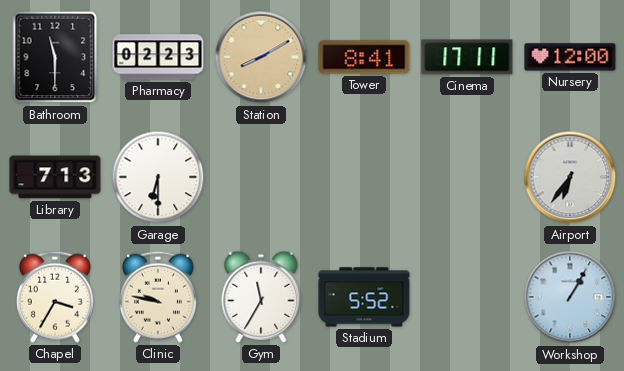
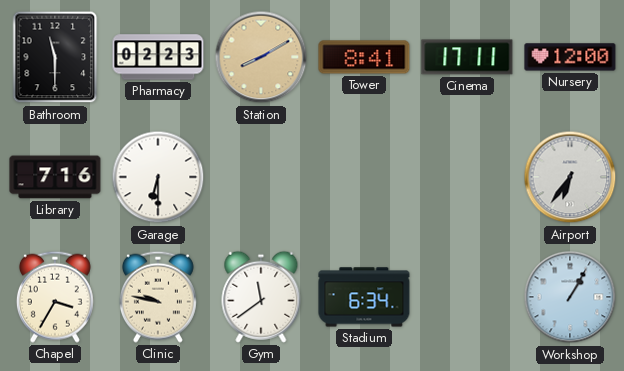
Library: 7:13 -> 7:16
Gym: 11:35 -> 11:39
Stadium: 5:52 -> 6:34
